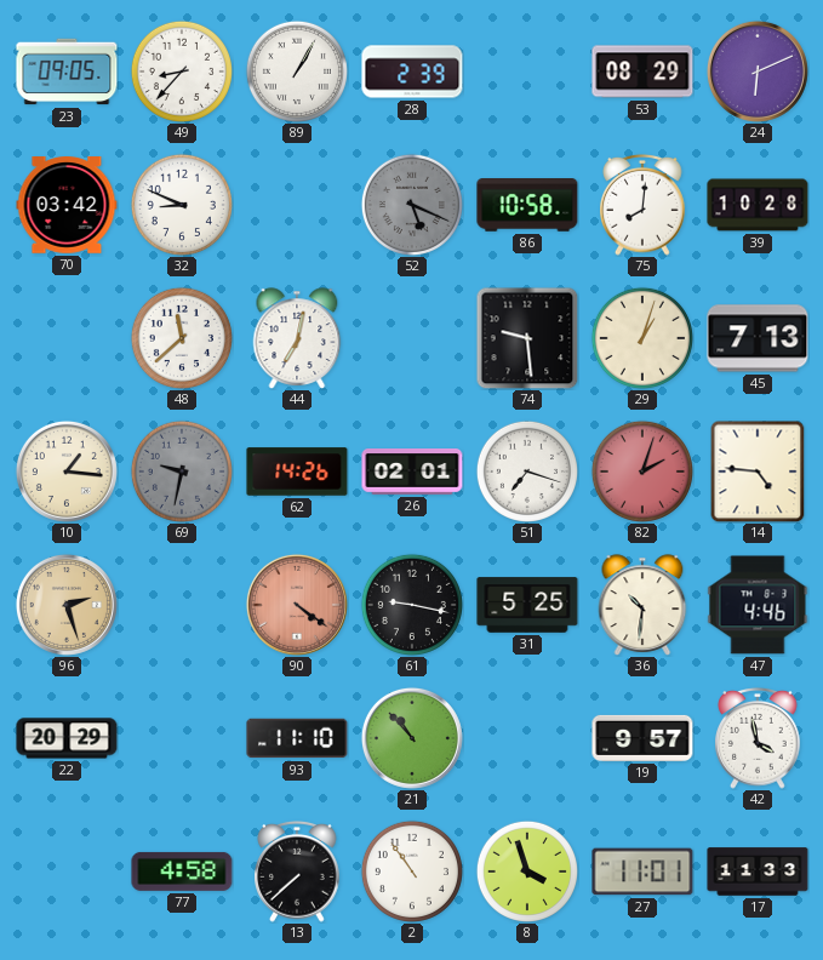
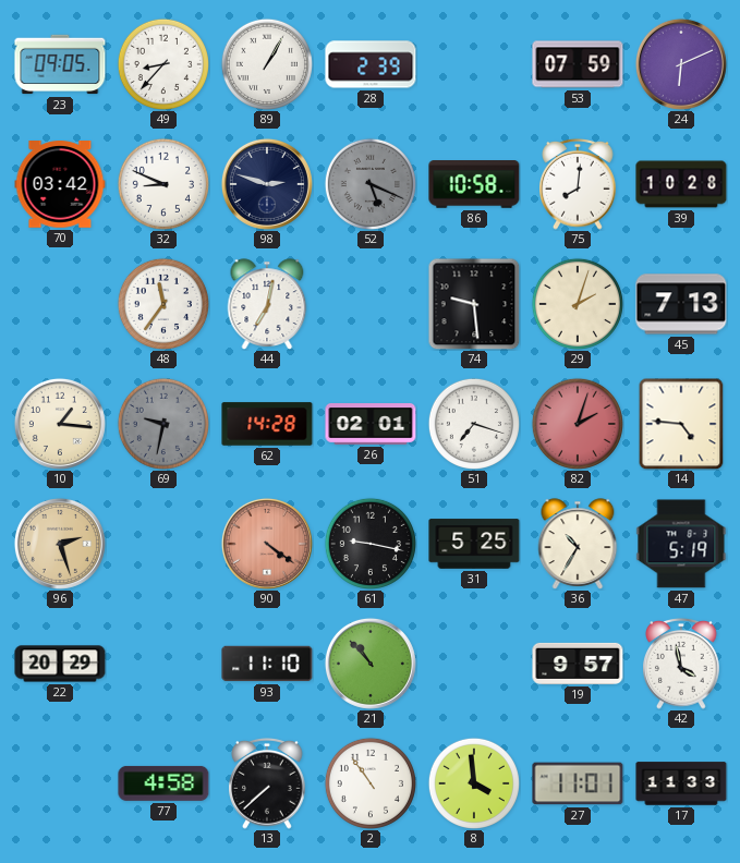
53: 08:29 -> 07:59
98: none -> 2:48
48: 11:38 -> 11:36
29: 1:03 -> 2:03
62: 14:26 -> 14:28
36: 10:31 -> 10:35
47: 4:46 -> 5:19
8: 3:57 -> 3:59
